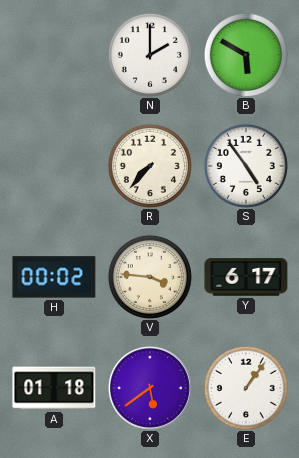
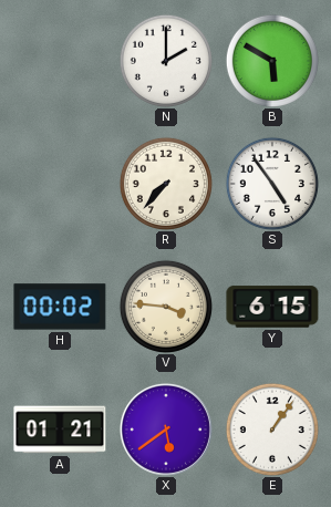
Y: 6:17 -> 6:15
A: 01:18 -> 01:21
